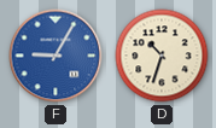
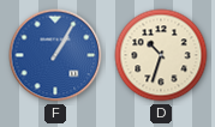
F: 9:05 -> 1:05
